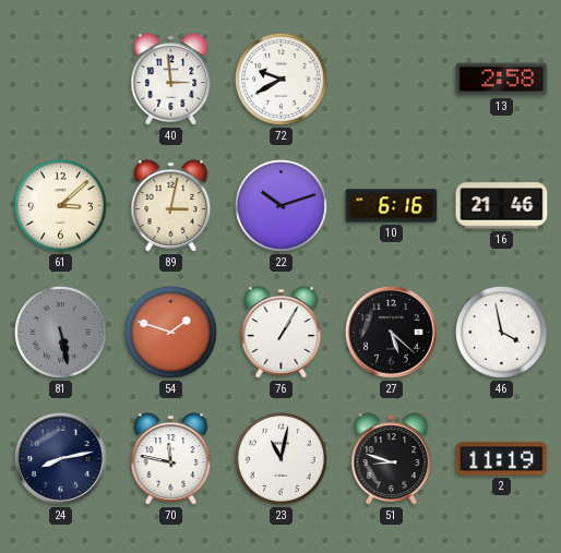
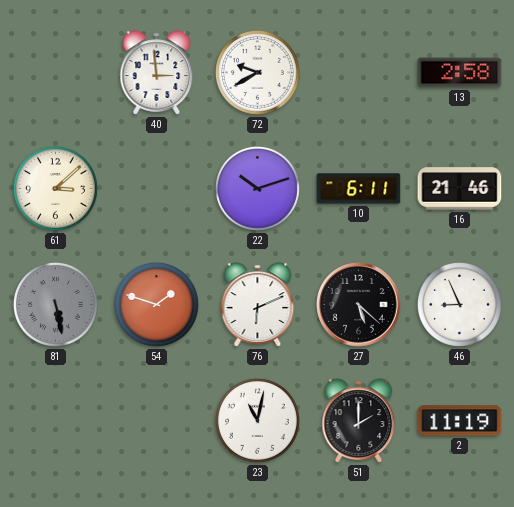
89: 3:02 -> none
10: 6:16 -> 6:11
76: 1:05 -> 6:11
46: 3:58 -> 8:56
24: 8:13 -> none
70: 11:47 -> none
51: 8:48 -> 2:00
